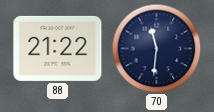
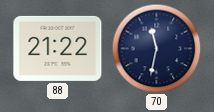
70: 11:31 -> 11:32
